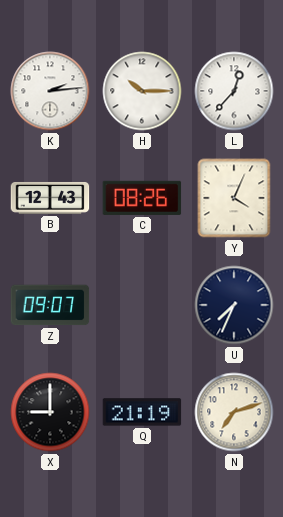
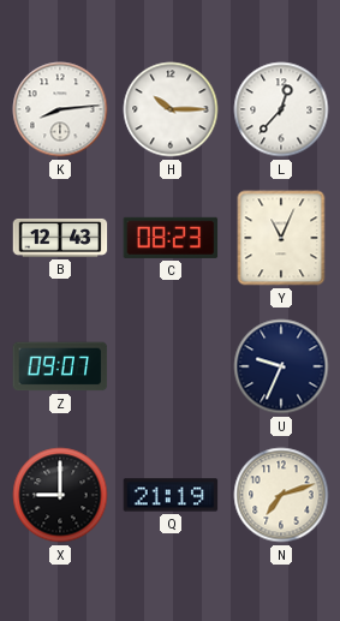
K: 2:14 -> 8:14
C: 08:26 -> 08:23
Y: 4:04 -> 11:04
U: 7:34 -> 9:34
